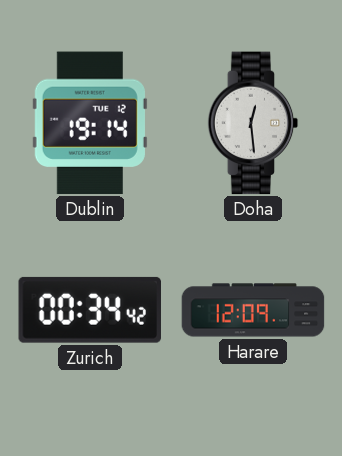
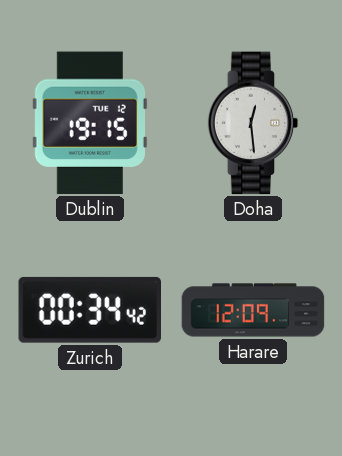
Dublin: 19:14 -> 19:15
